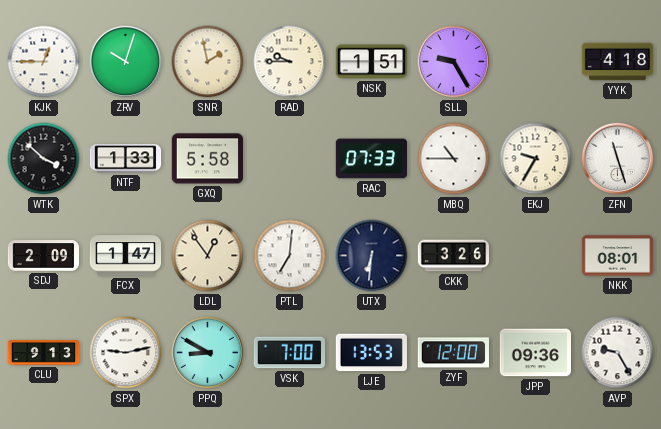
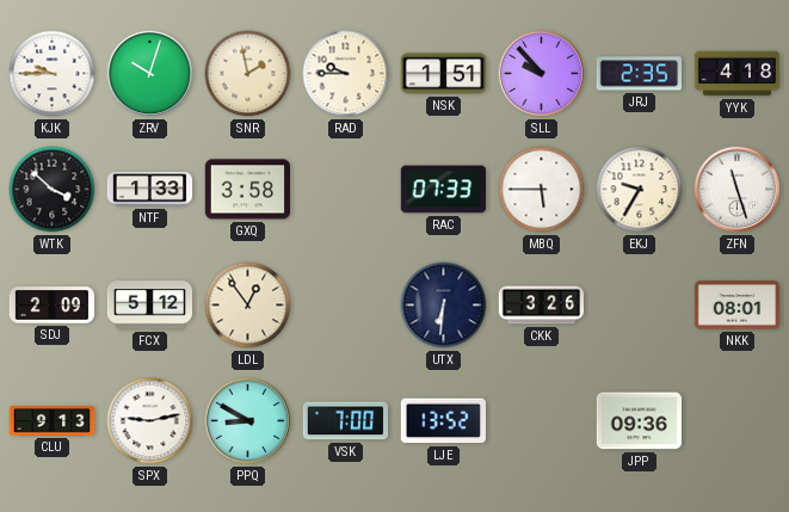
KJK: 12:45 -> 9:45
SLL: 9:25 -> 9:53
JRJ: none -> 2:35
GXQ: 5:58 -> 3:58
MBQ: 10:45 -> 5:45
FCX: 1:47 -> 5:12
PTL: 7:01 -> none
LJE: 13:53 -> 13:52
ZYF: 12:00 -> none
AVP: 9:25 -> none
